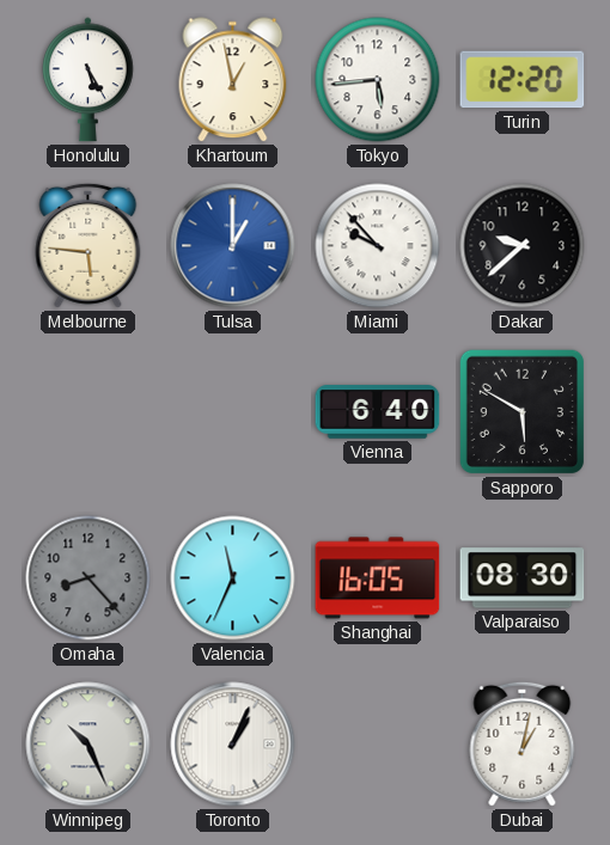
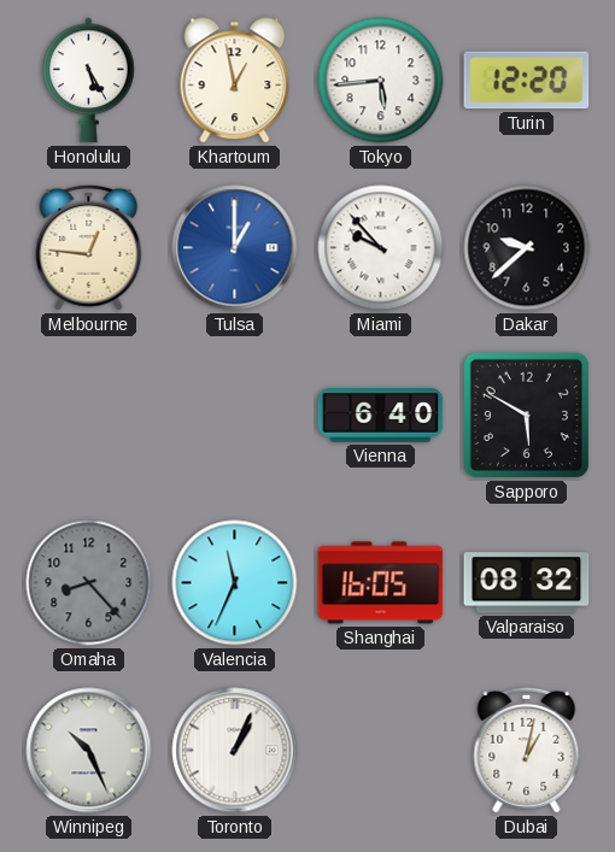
Melbourne: 5:46 -> 12:46
Valparaiso: 08:30 -> 08:32
